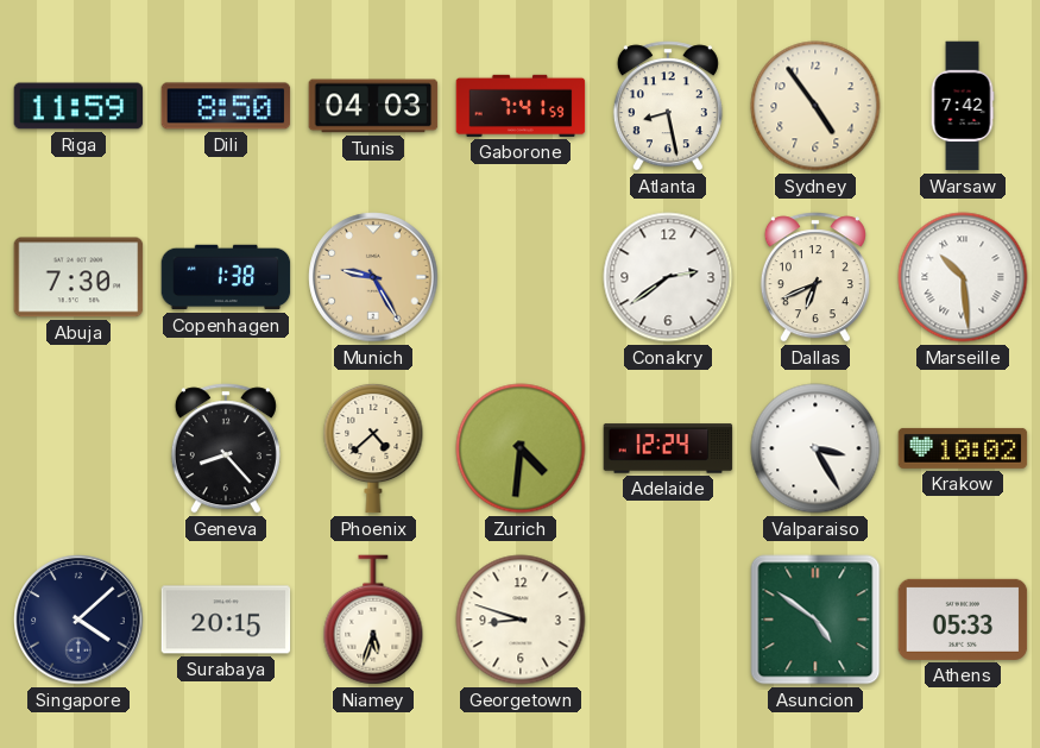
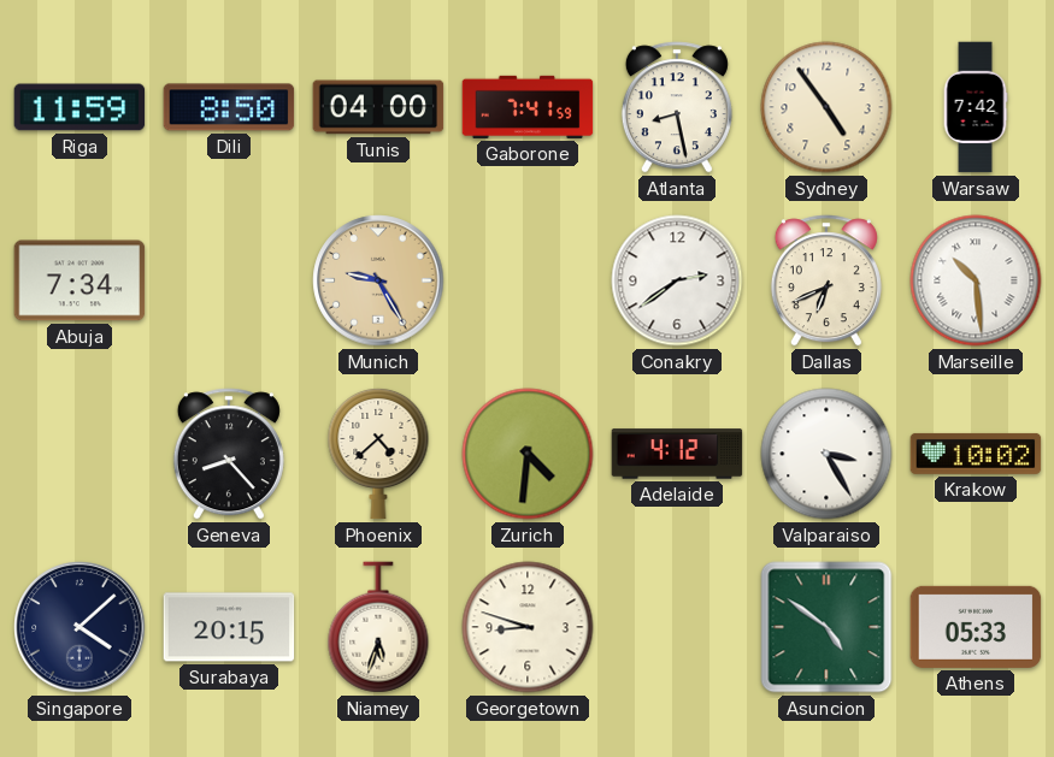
Tunis: 04:03 -> 04:00
Abuja: 7:30 -> 7:34
Copenhagen: 1:38 -> none
Adelaide: 12:24 -> 4:12
